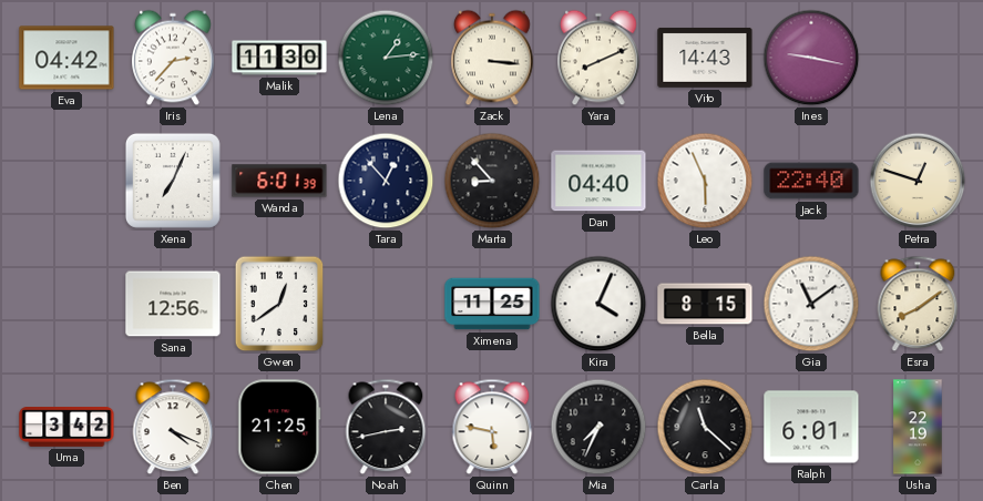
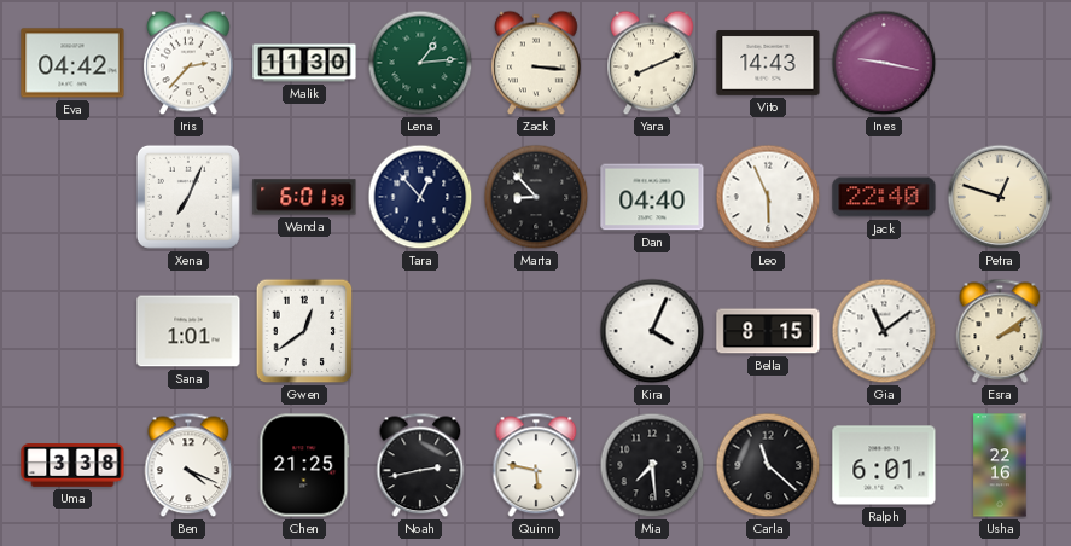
Sana: 12:56 -> 1:01
Ximena: 11:25 -> none
Esra: 8:09 -> 2:09
Uma: 3:42 -> 3:38
Mia: 7:34 -> 7:29
Usha: 22:19 -> 22:16
